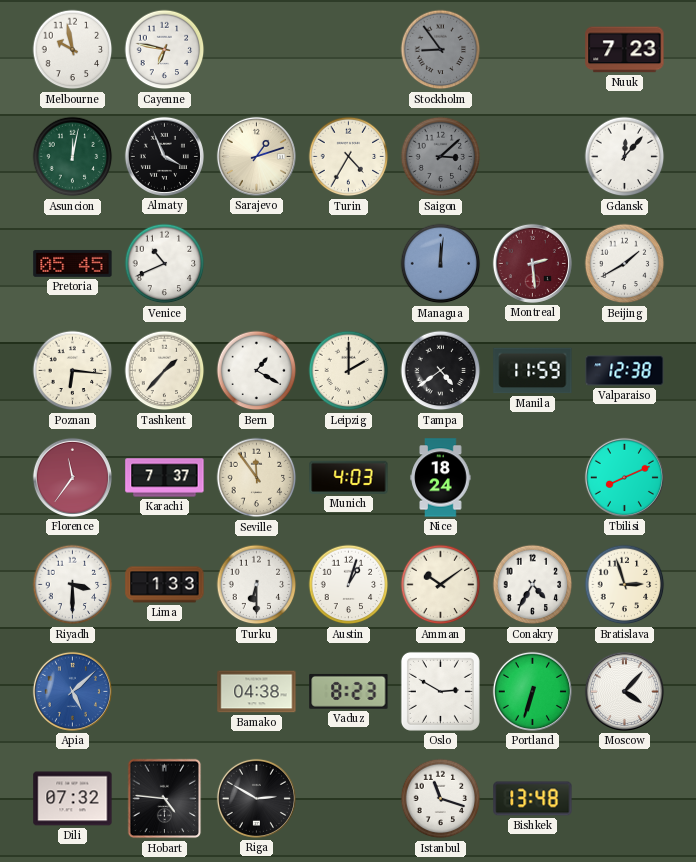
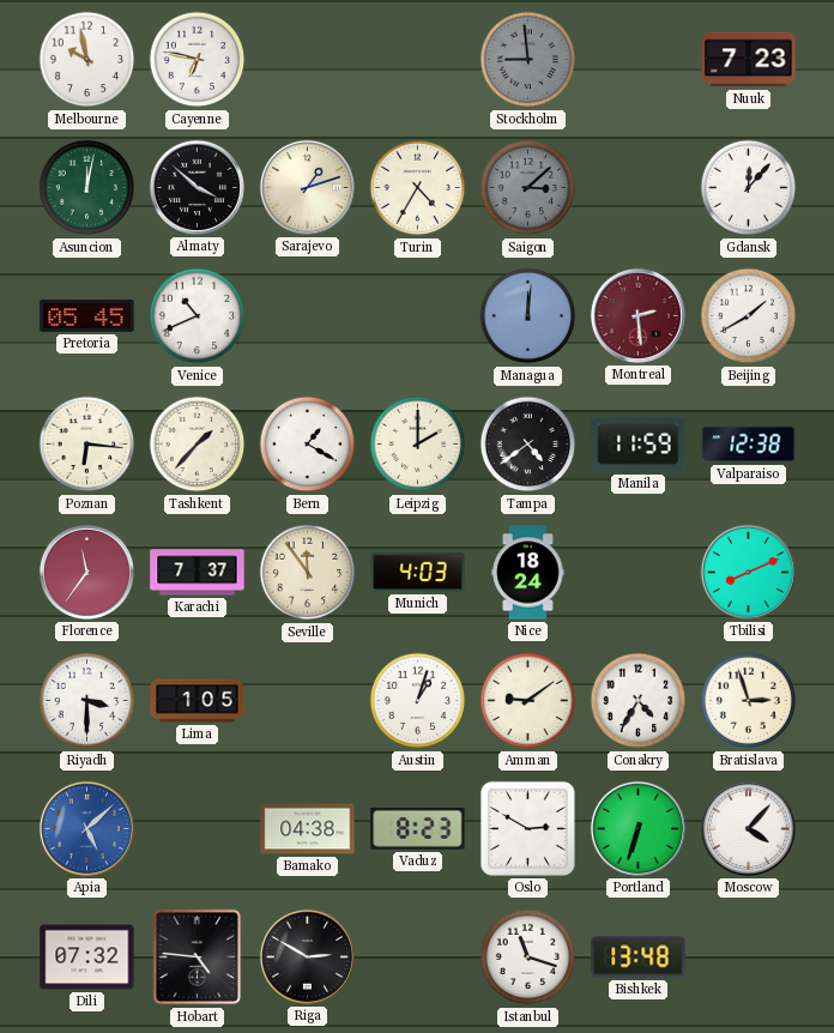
Stockholm: 8:54 -> 8:59
Almaty: 3:56 -> 3:52
Lima: 1:33 -> 1:05
Turku: 6:30 -> none
Amman: 10:09 -> 9:09
